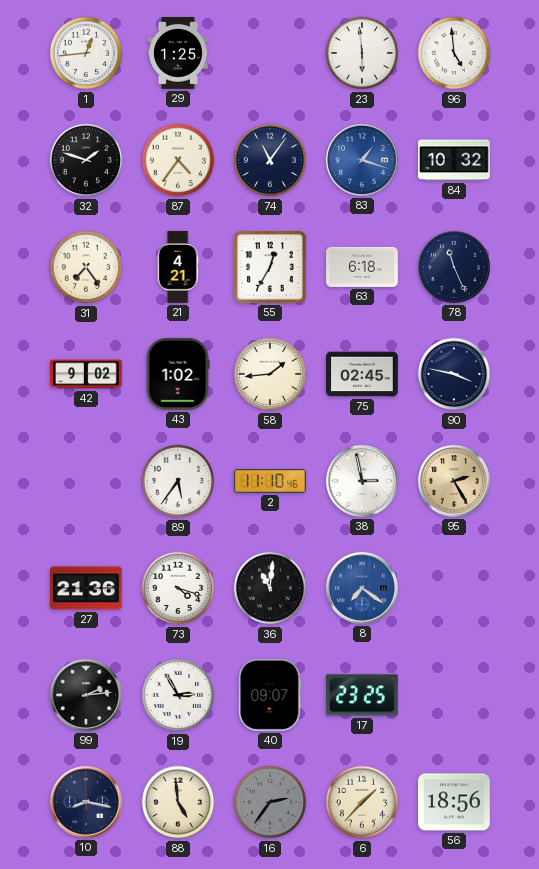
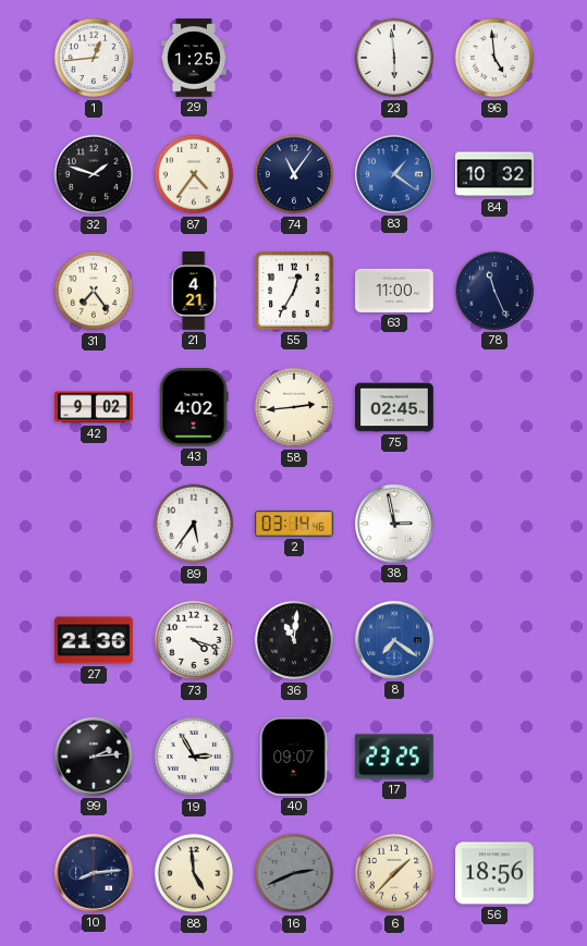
83: 1:18 -> 1:21
63: 6:18 -> 11:00
43: 1:02 -> 4:02
58: 1:44 -> 2:44
90: 3:47 -> none
2: 11:10 -> 03:14
95: 2:25 -> none
10: 8:17 -> 8:14
16: 2:36 -> 2:41
